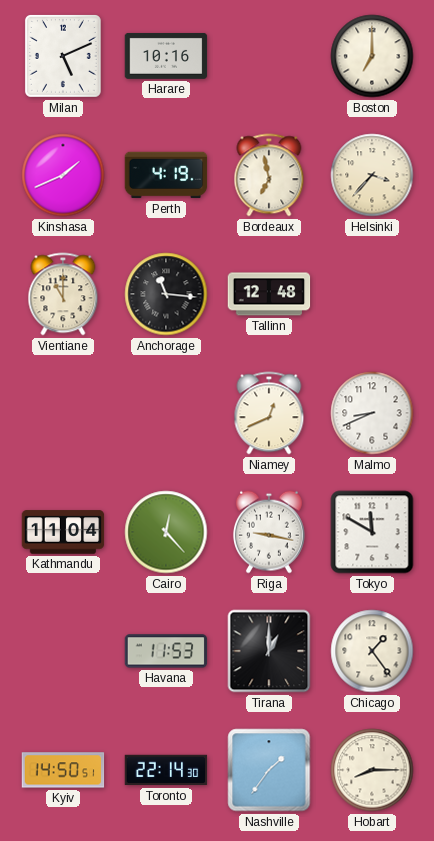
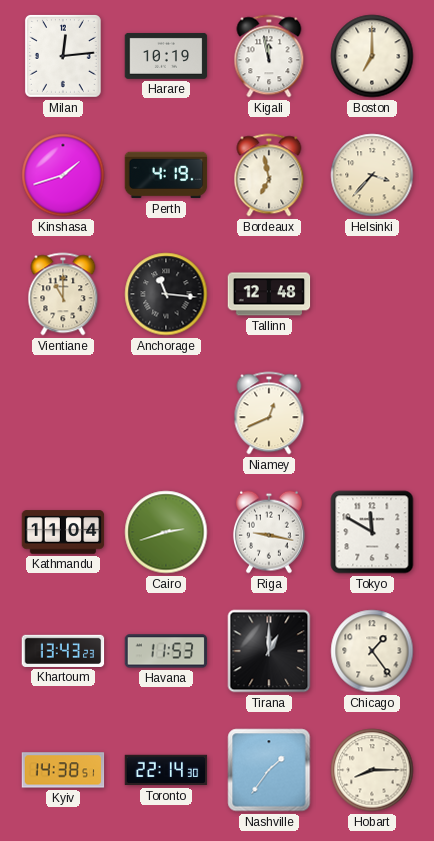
Milan: 5:11 -> 12:14
Harare: 10:16 -> 10:19
Kigali: none -> 11:58
Kinshasa: 1:41 -> 1:42
Malmo: 8:41 -> none
Cairo: 12:23 -> 2:42
Khartoum: none -> 13:43
Kyiv: 14:50 -> 14:38
